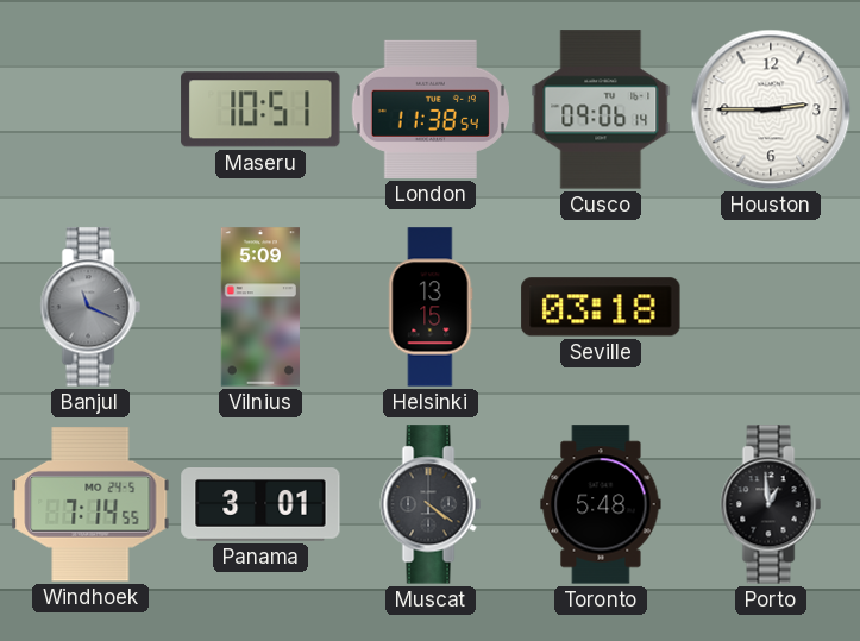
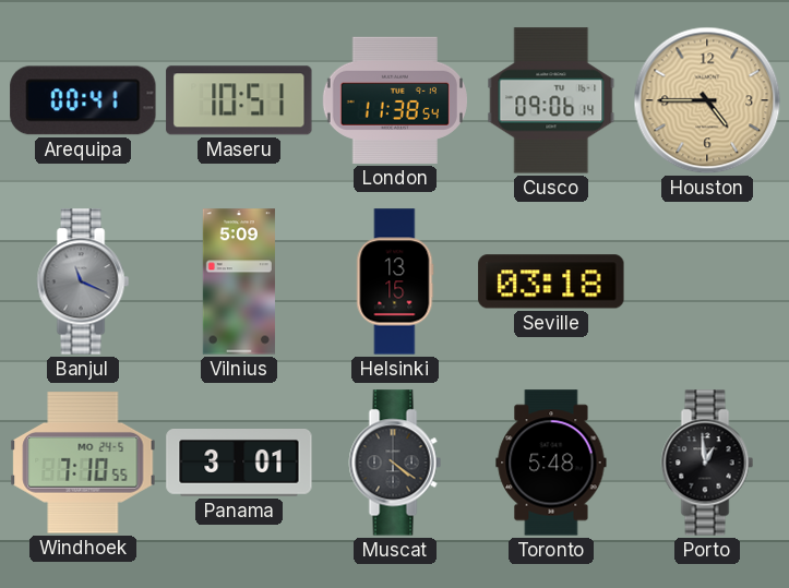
Arequipa: none -> 00:41
Houston: 2:45 -> 4:45
Houston dial: white -> champagne
Windhoek: 7:14 -> 7:10
